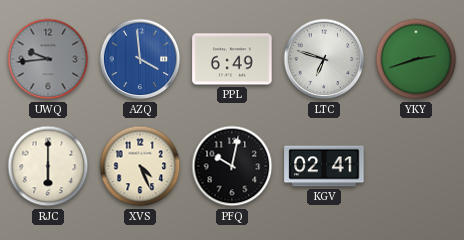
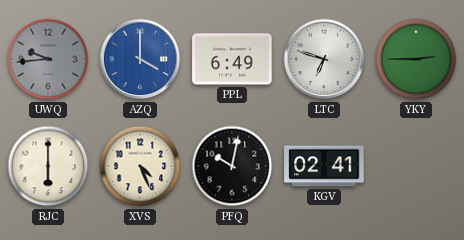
AZQ: 3:59 -> 4:00
YKY: 2:42 -> 2:45
